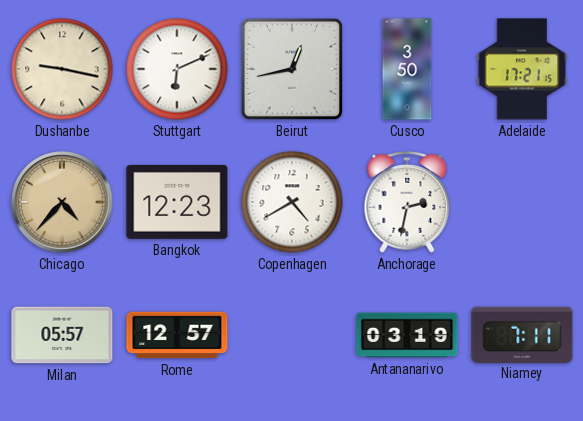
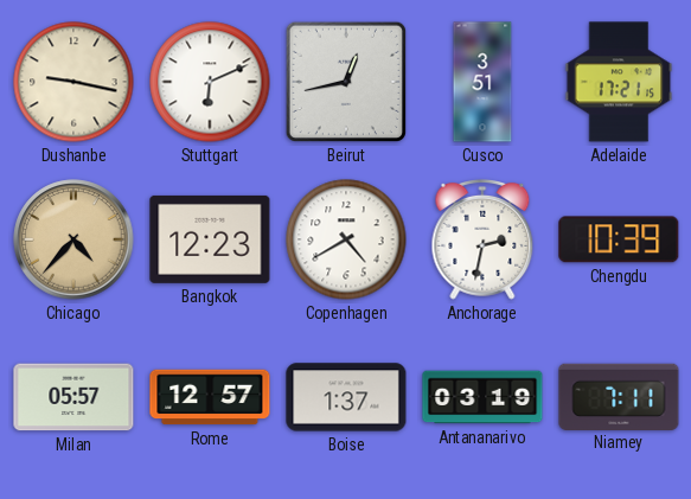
Cusco: 3:50 -> 3:51
Chengdu: none -> 10:39
Boise: none -> 1:37
